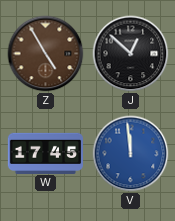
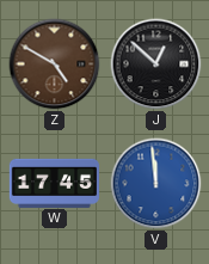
Z: 4:55 -> 4:50
